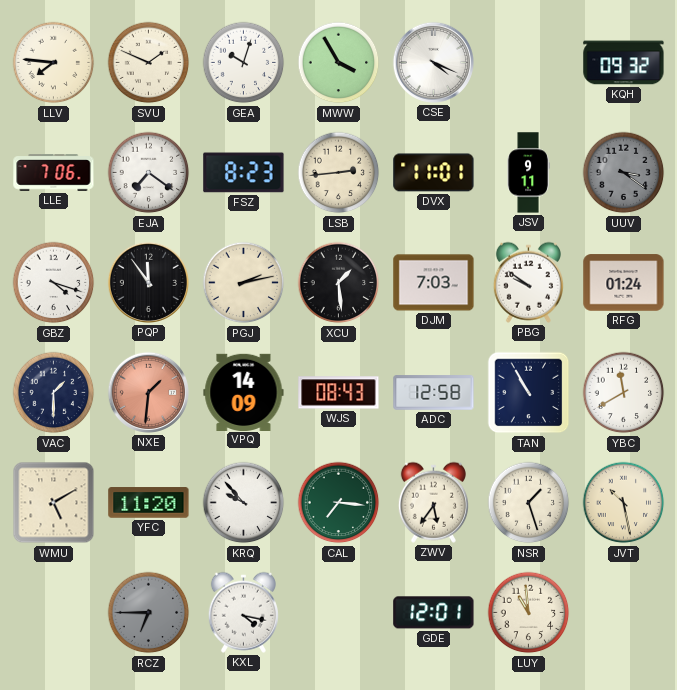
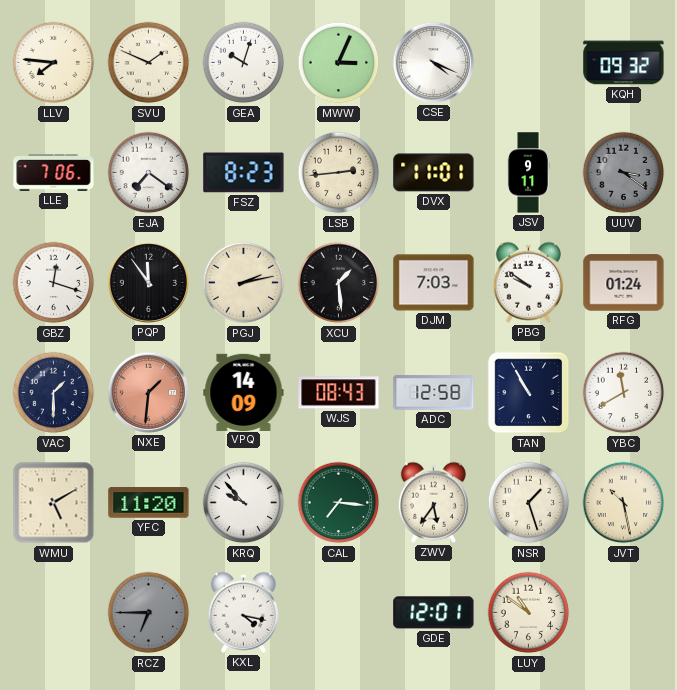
MWW: 3:55 -> 3:04
GBZ: 4:18 -> 12:18
LUY: 10:59 -> 10:51
